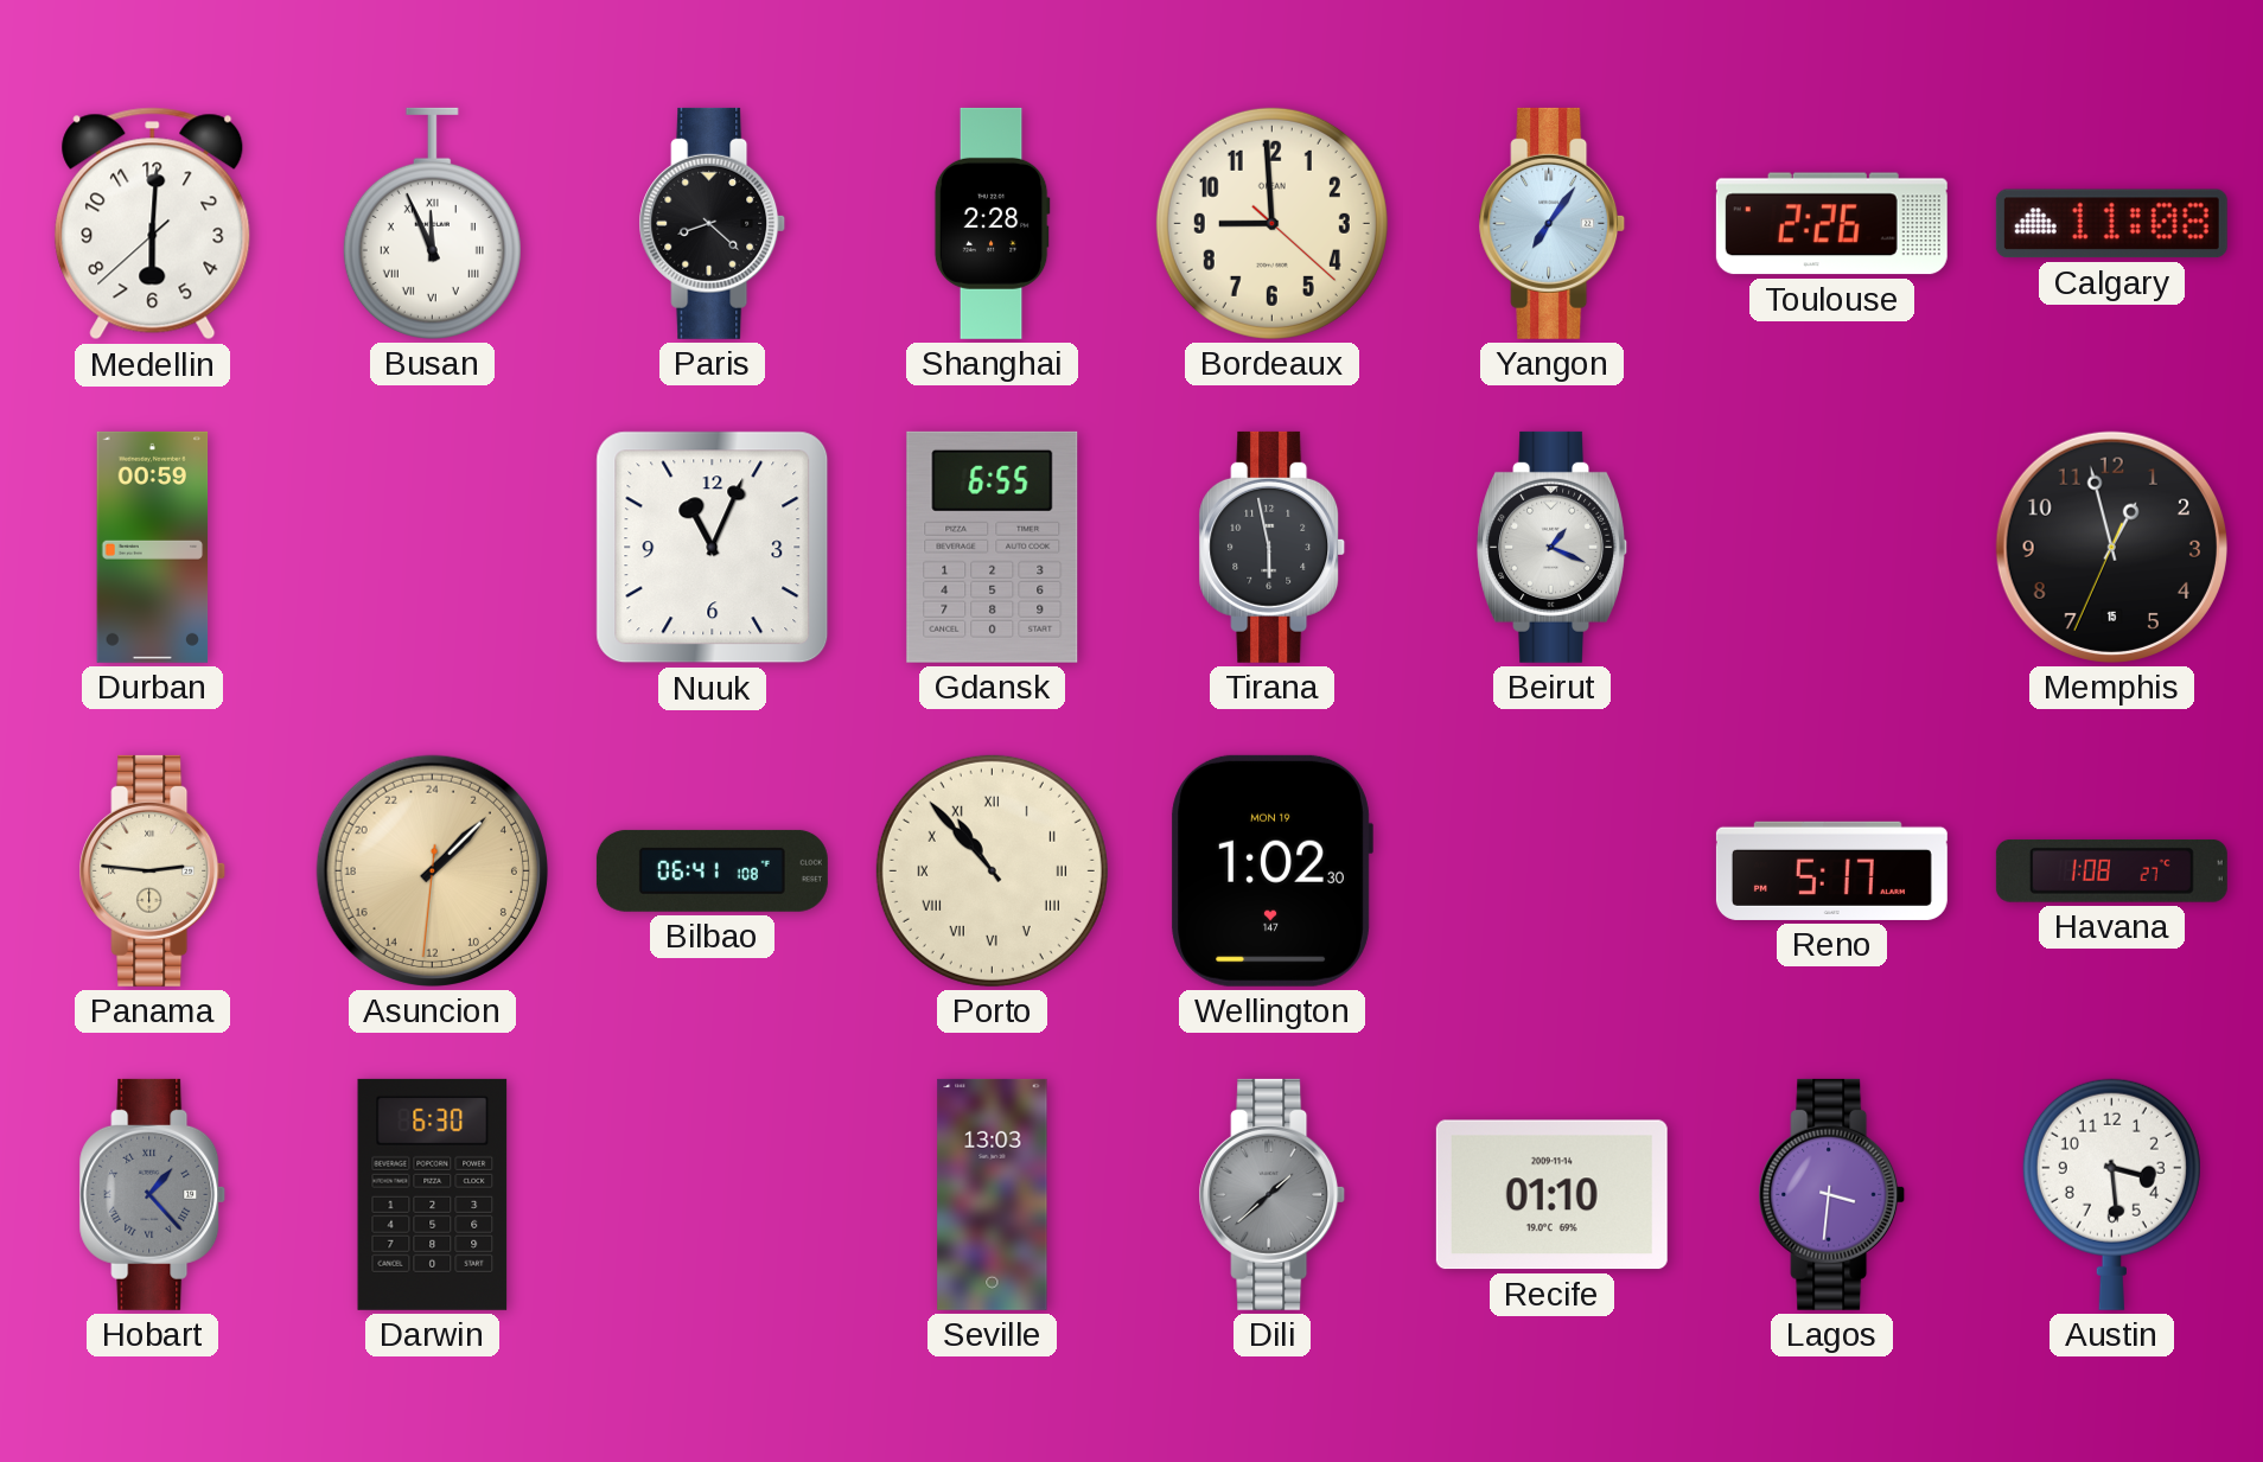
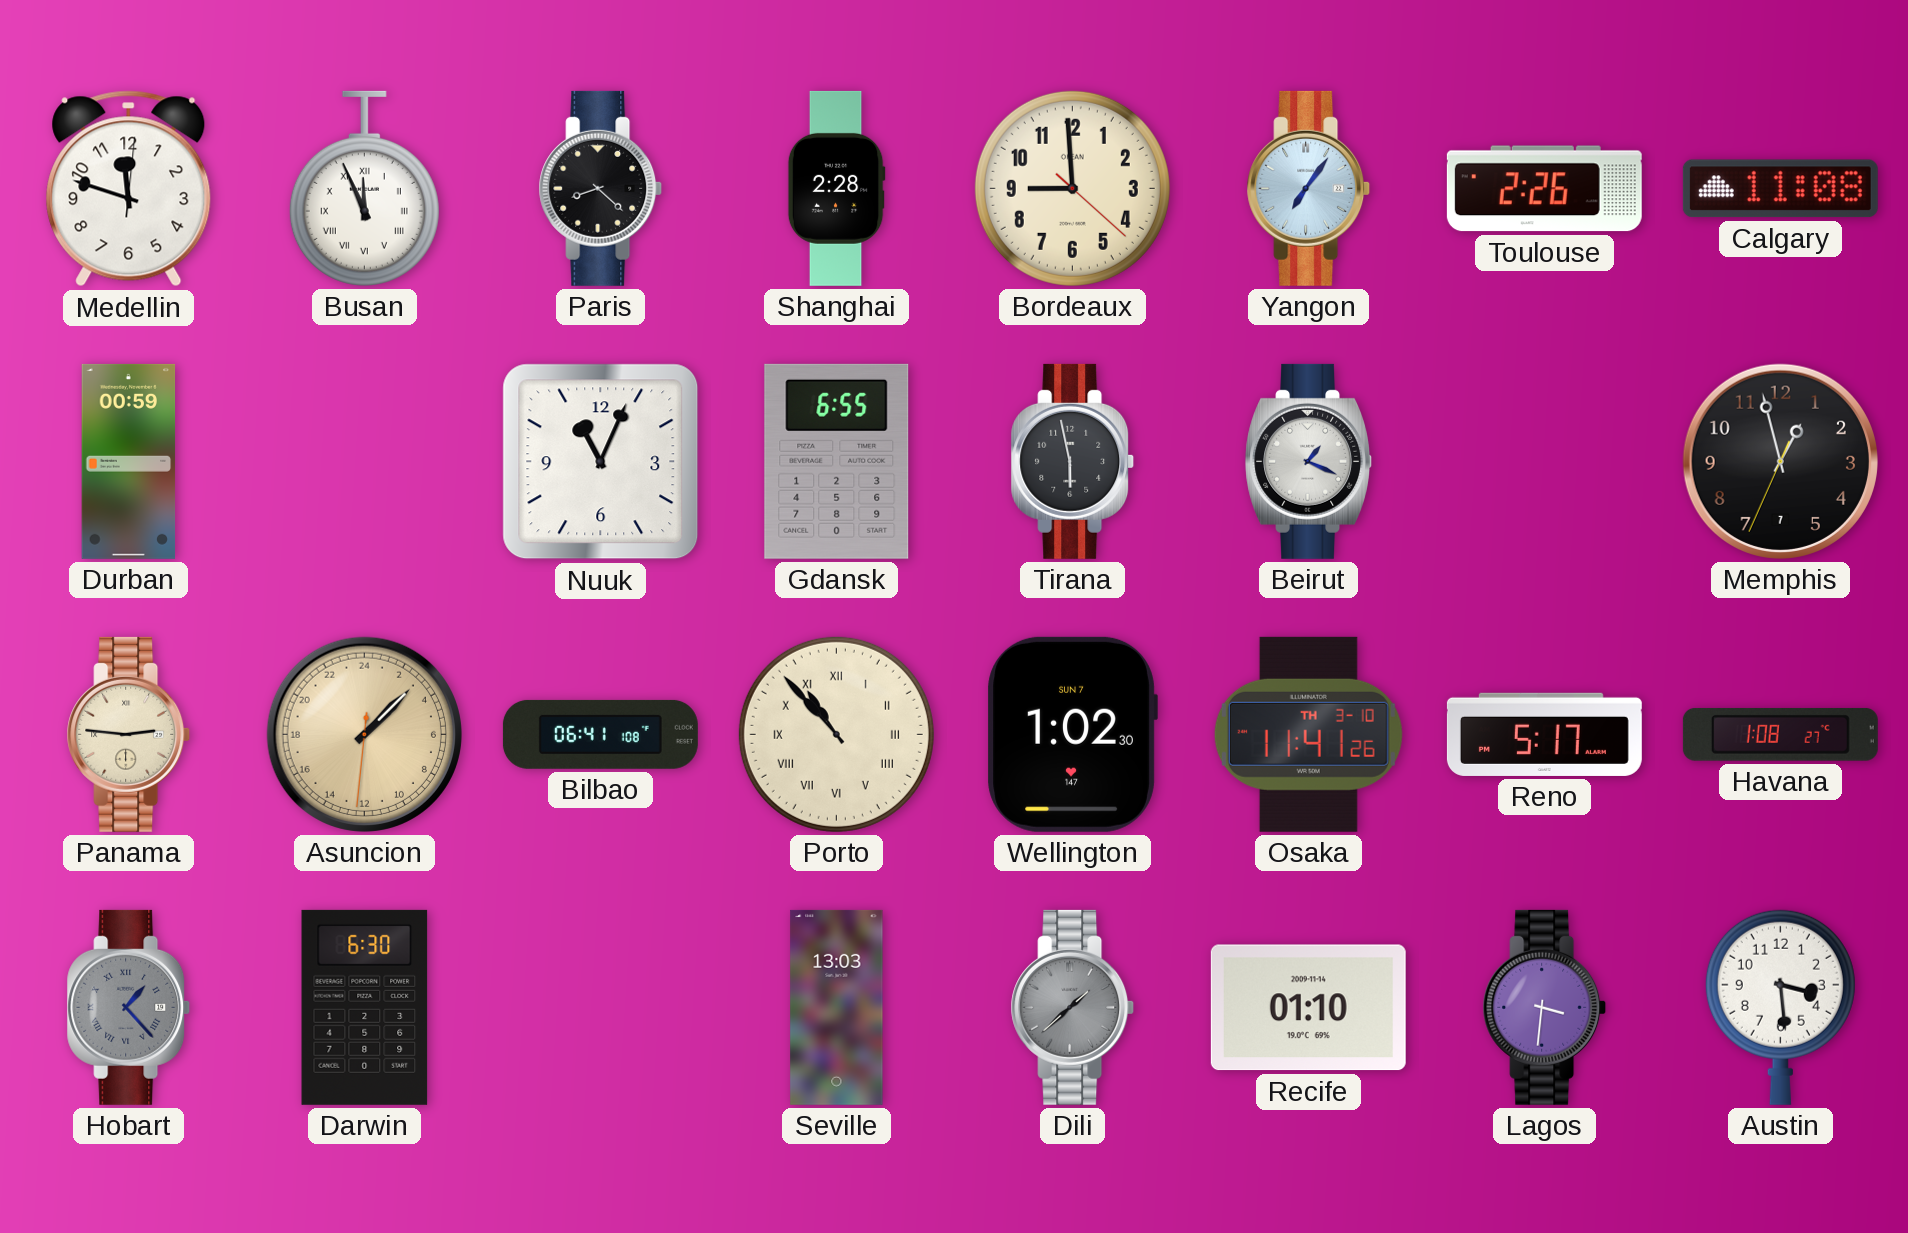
Medellin: 6:00 -> 11:48
Memphis date: 15 -> 7
Wellington date: MON 19 -> SUN 7
Osaka: none -> 11:41
